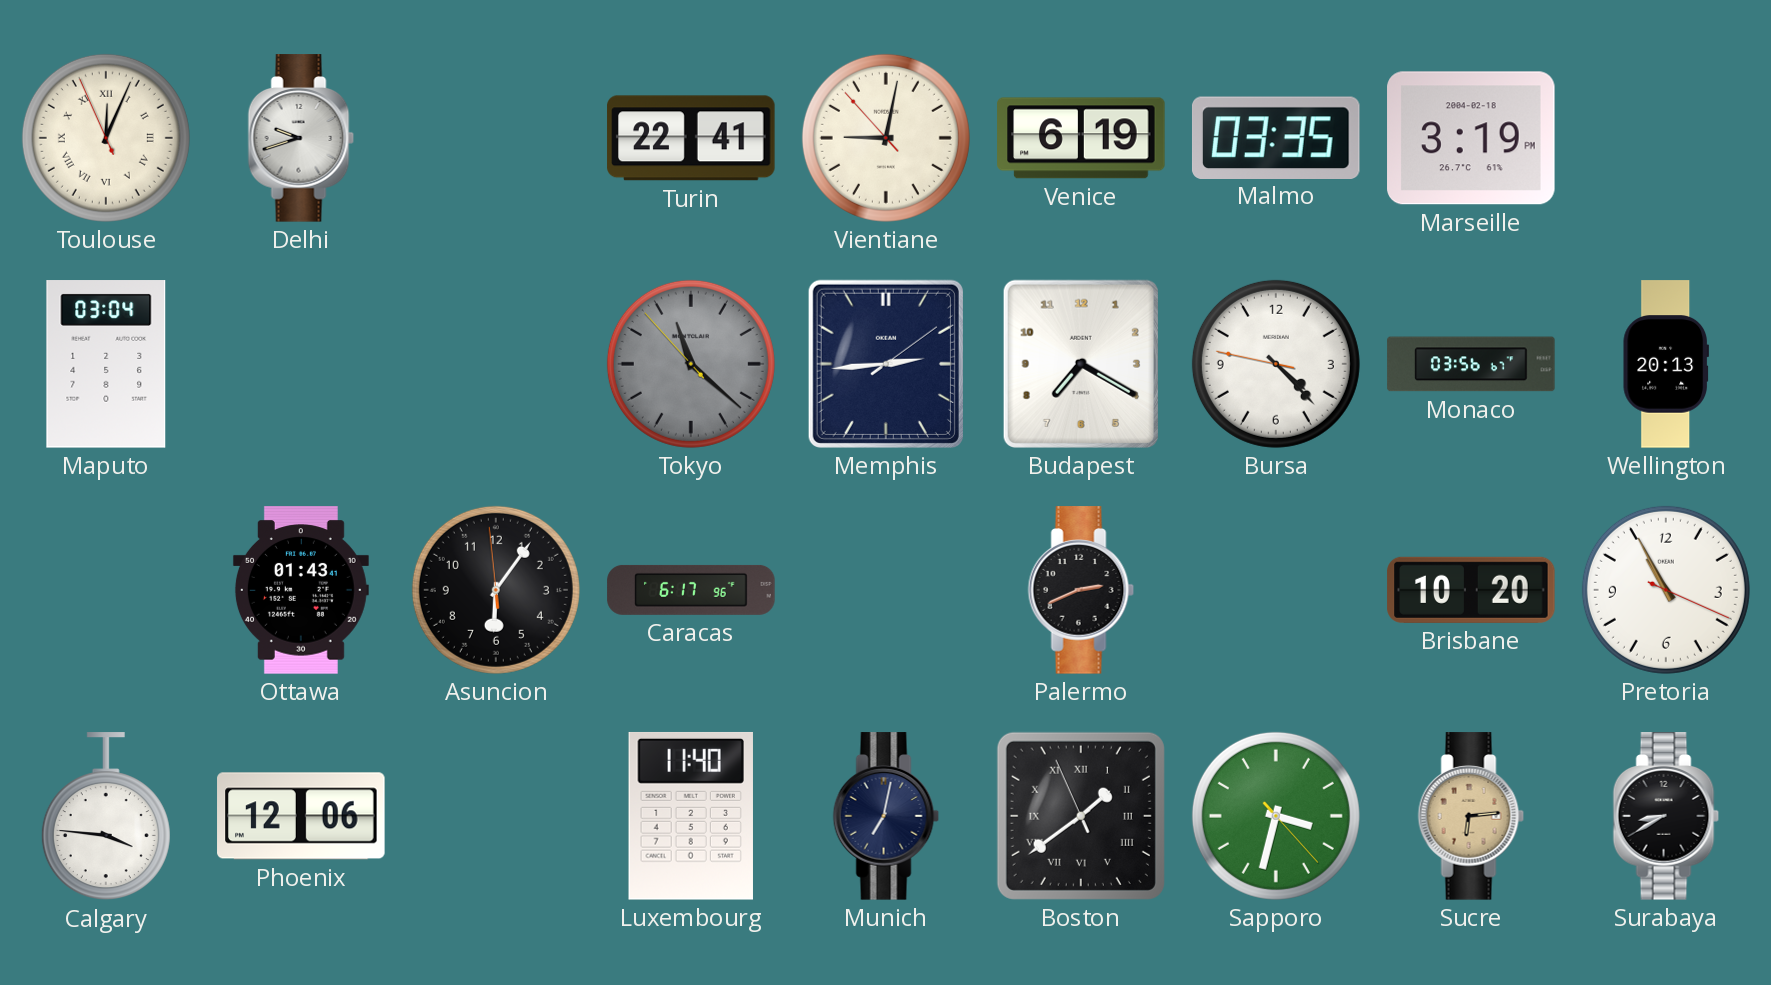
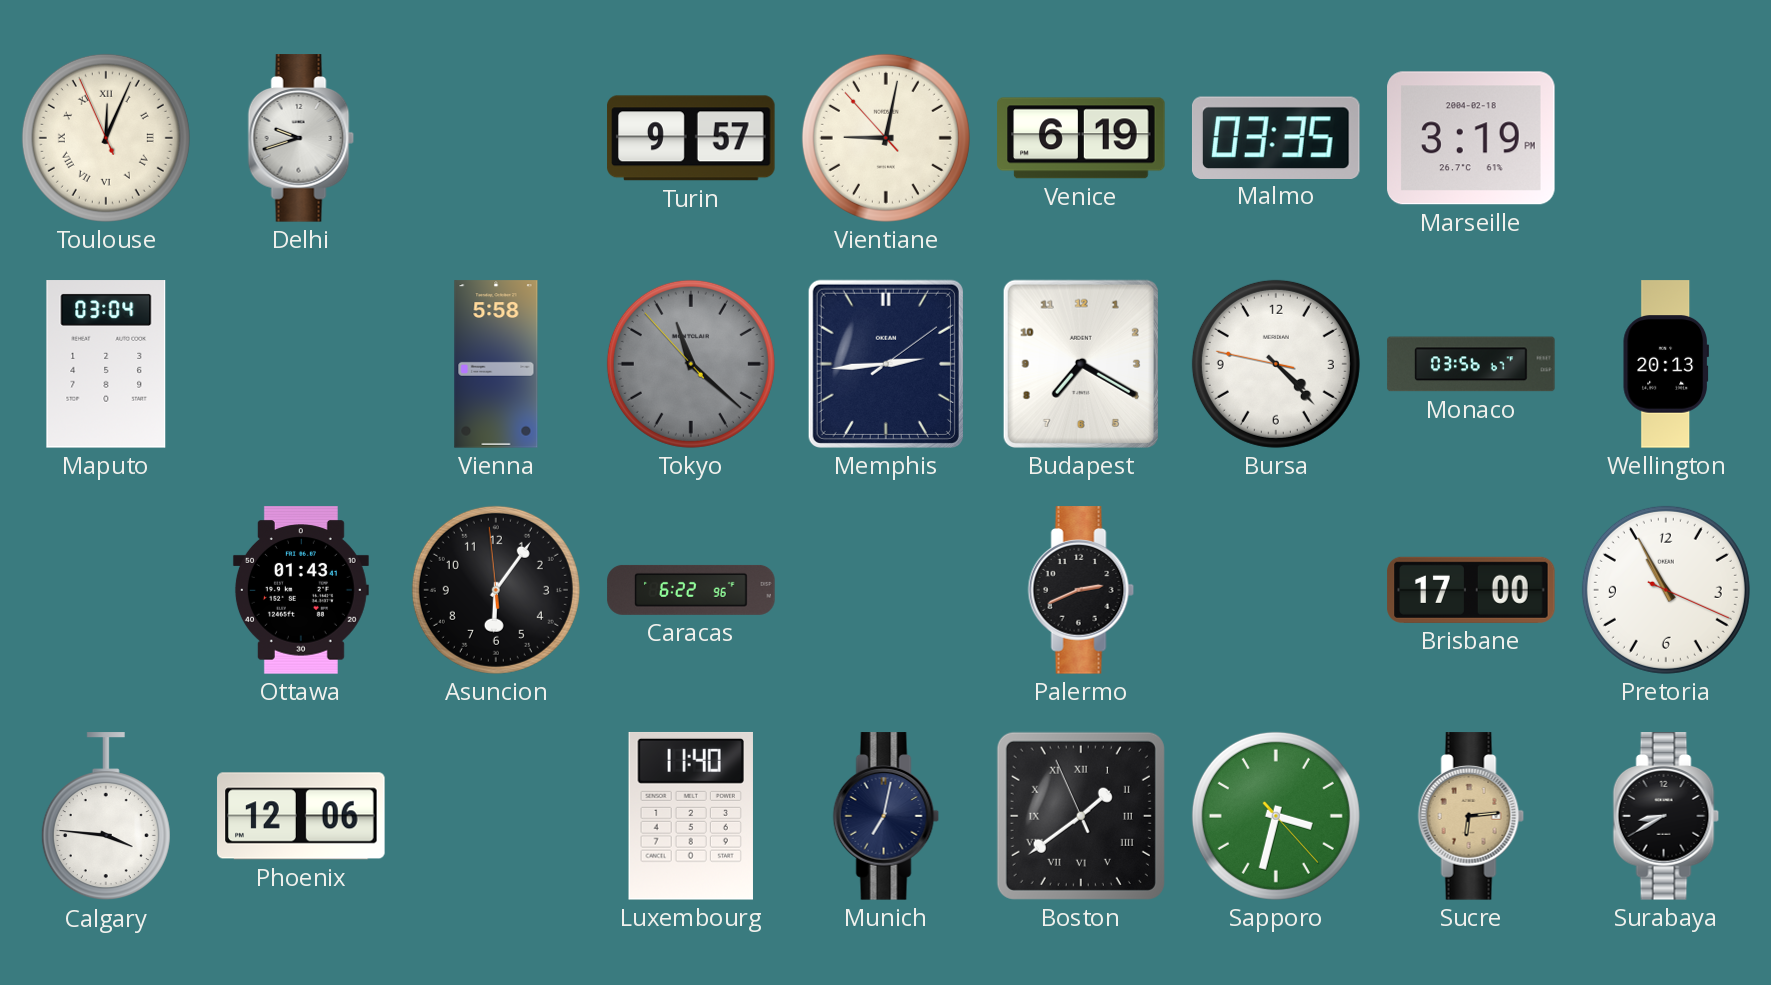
Turin: 22:41 -> 9:57
Vienna: none -> 5:58
Caracas: 6:17 -> 6:22
Brisbane: 10:20 -> 17:00
